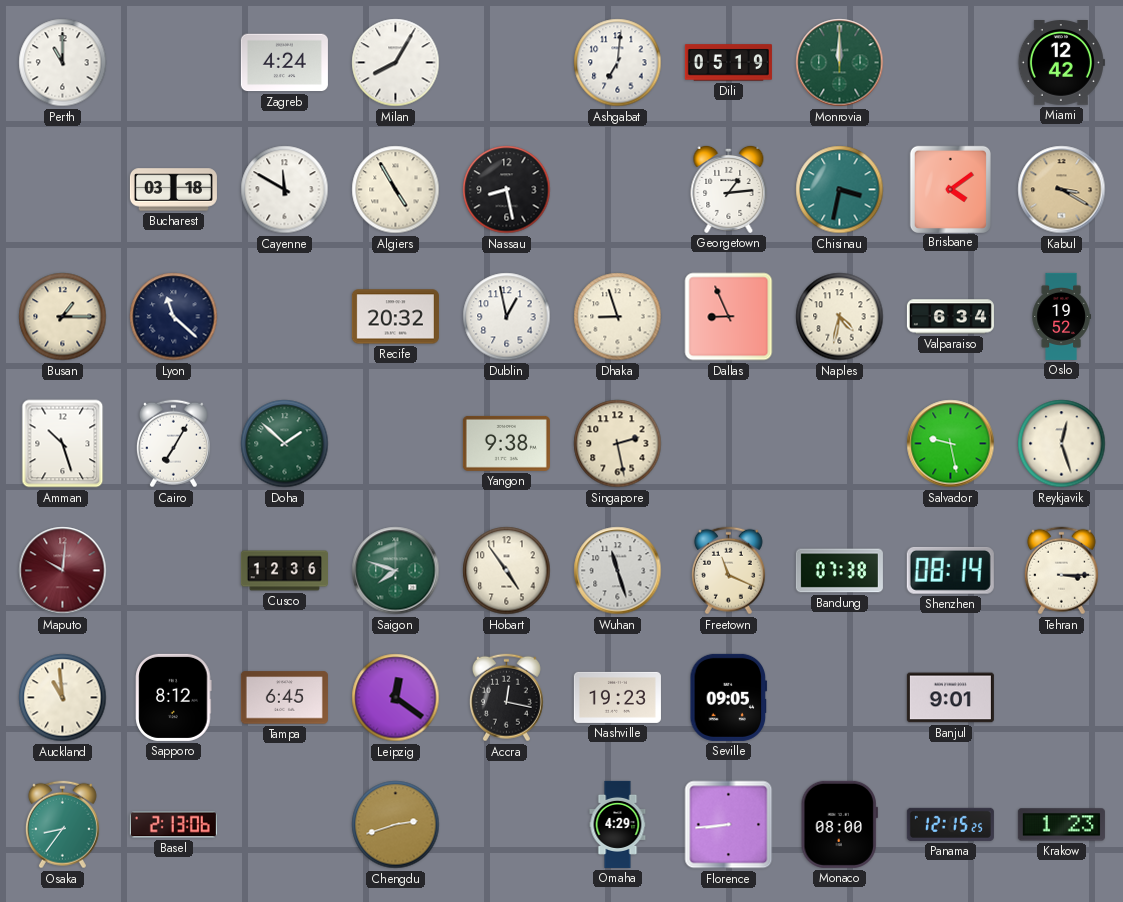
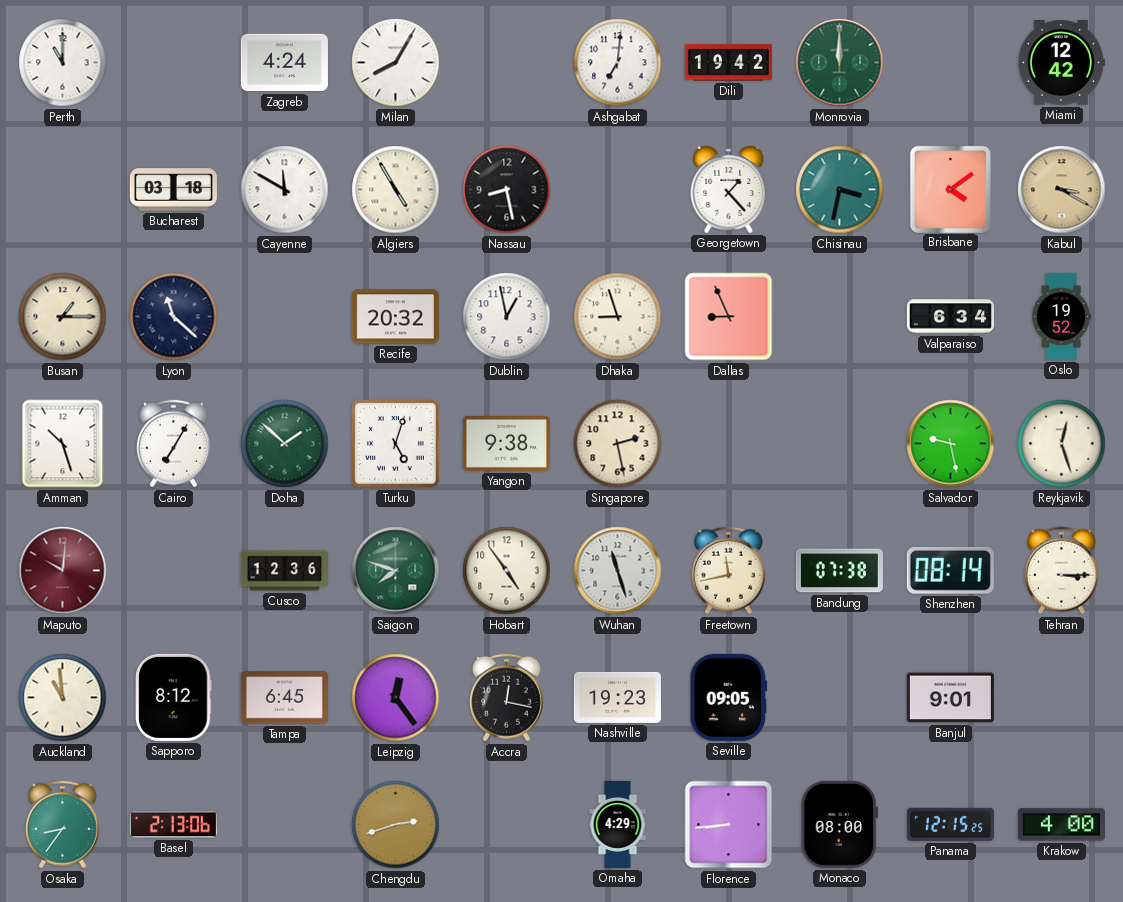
Dili: 05:19 -> 19:42
Georgetown: 1:14 -> 1:23
Naples: 4:32 -> none
Turku: none -> 5:03
Freetown: 11:19 -> 11:43
Leipzig: 12:21 -> 12:24
Krakow: 1:23 -> 4:00
